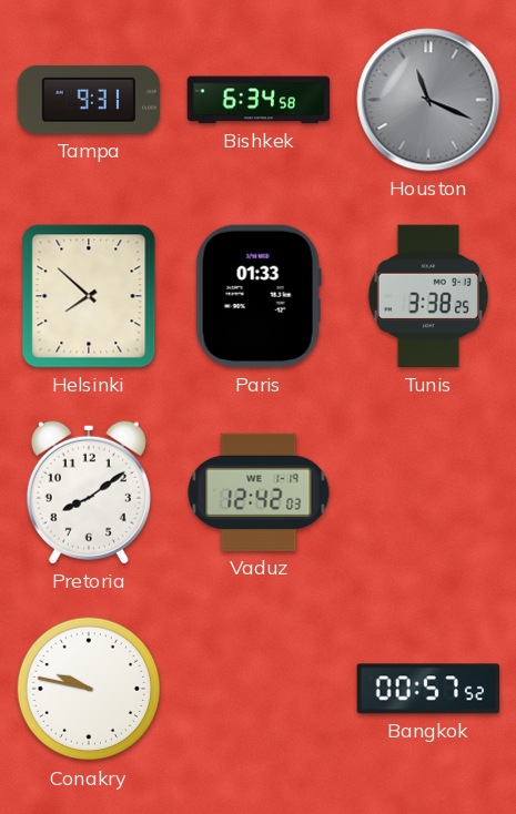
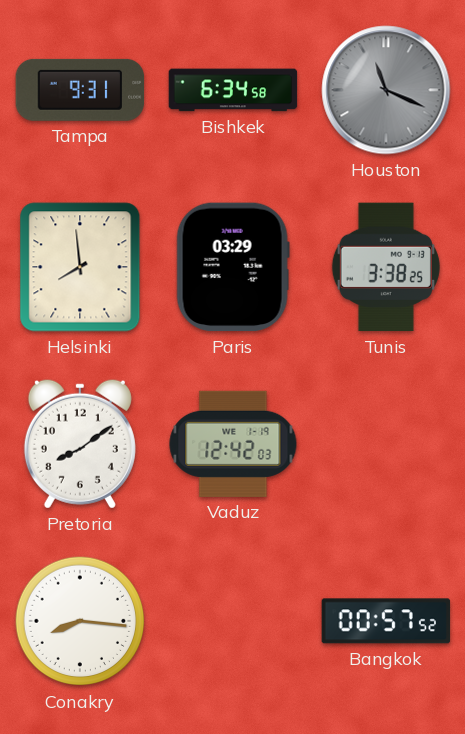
Helsinki: 7:52 -> 7:59
Paris: 01:33 -> 03:29
Conakry: 9:47 -> 8:16
